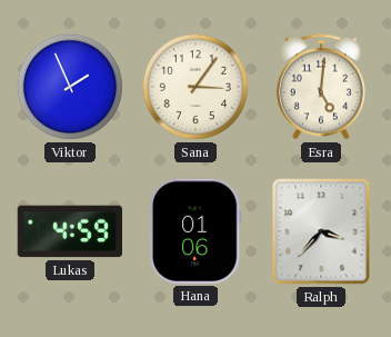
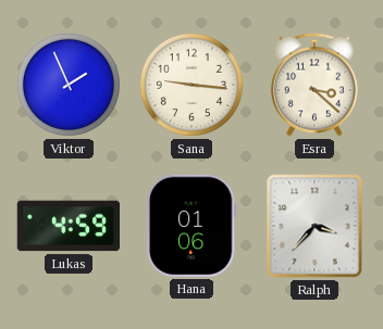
Sana: 3:06 -> 9:16
Esra: 5:01 -> 3:22
